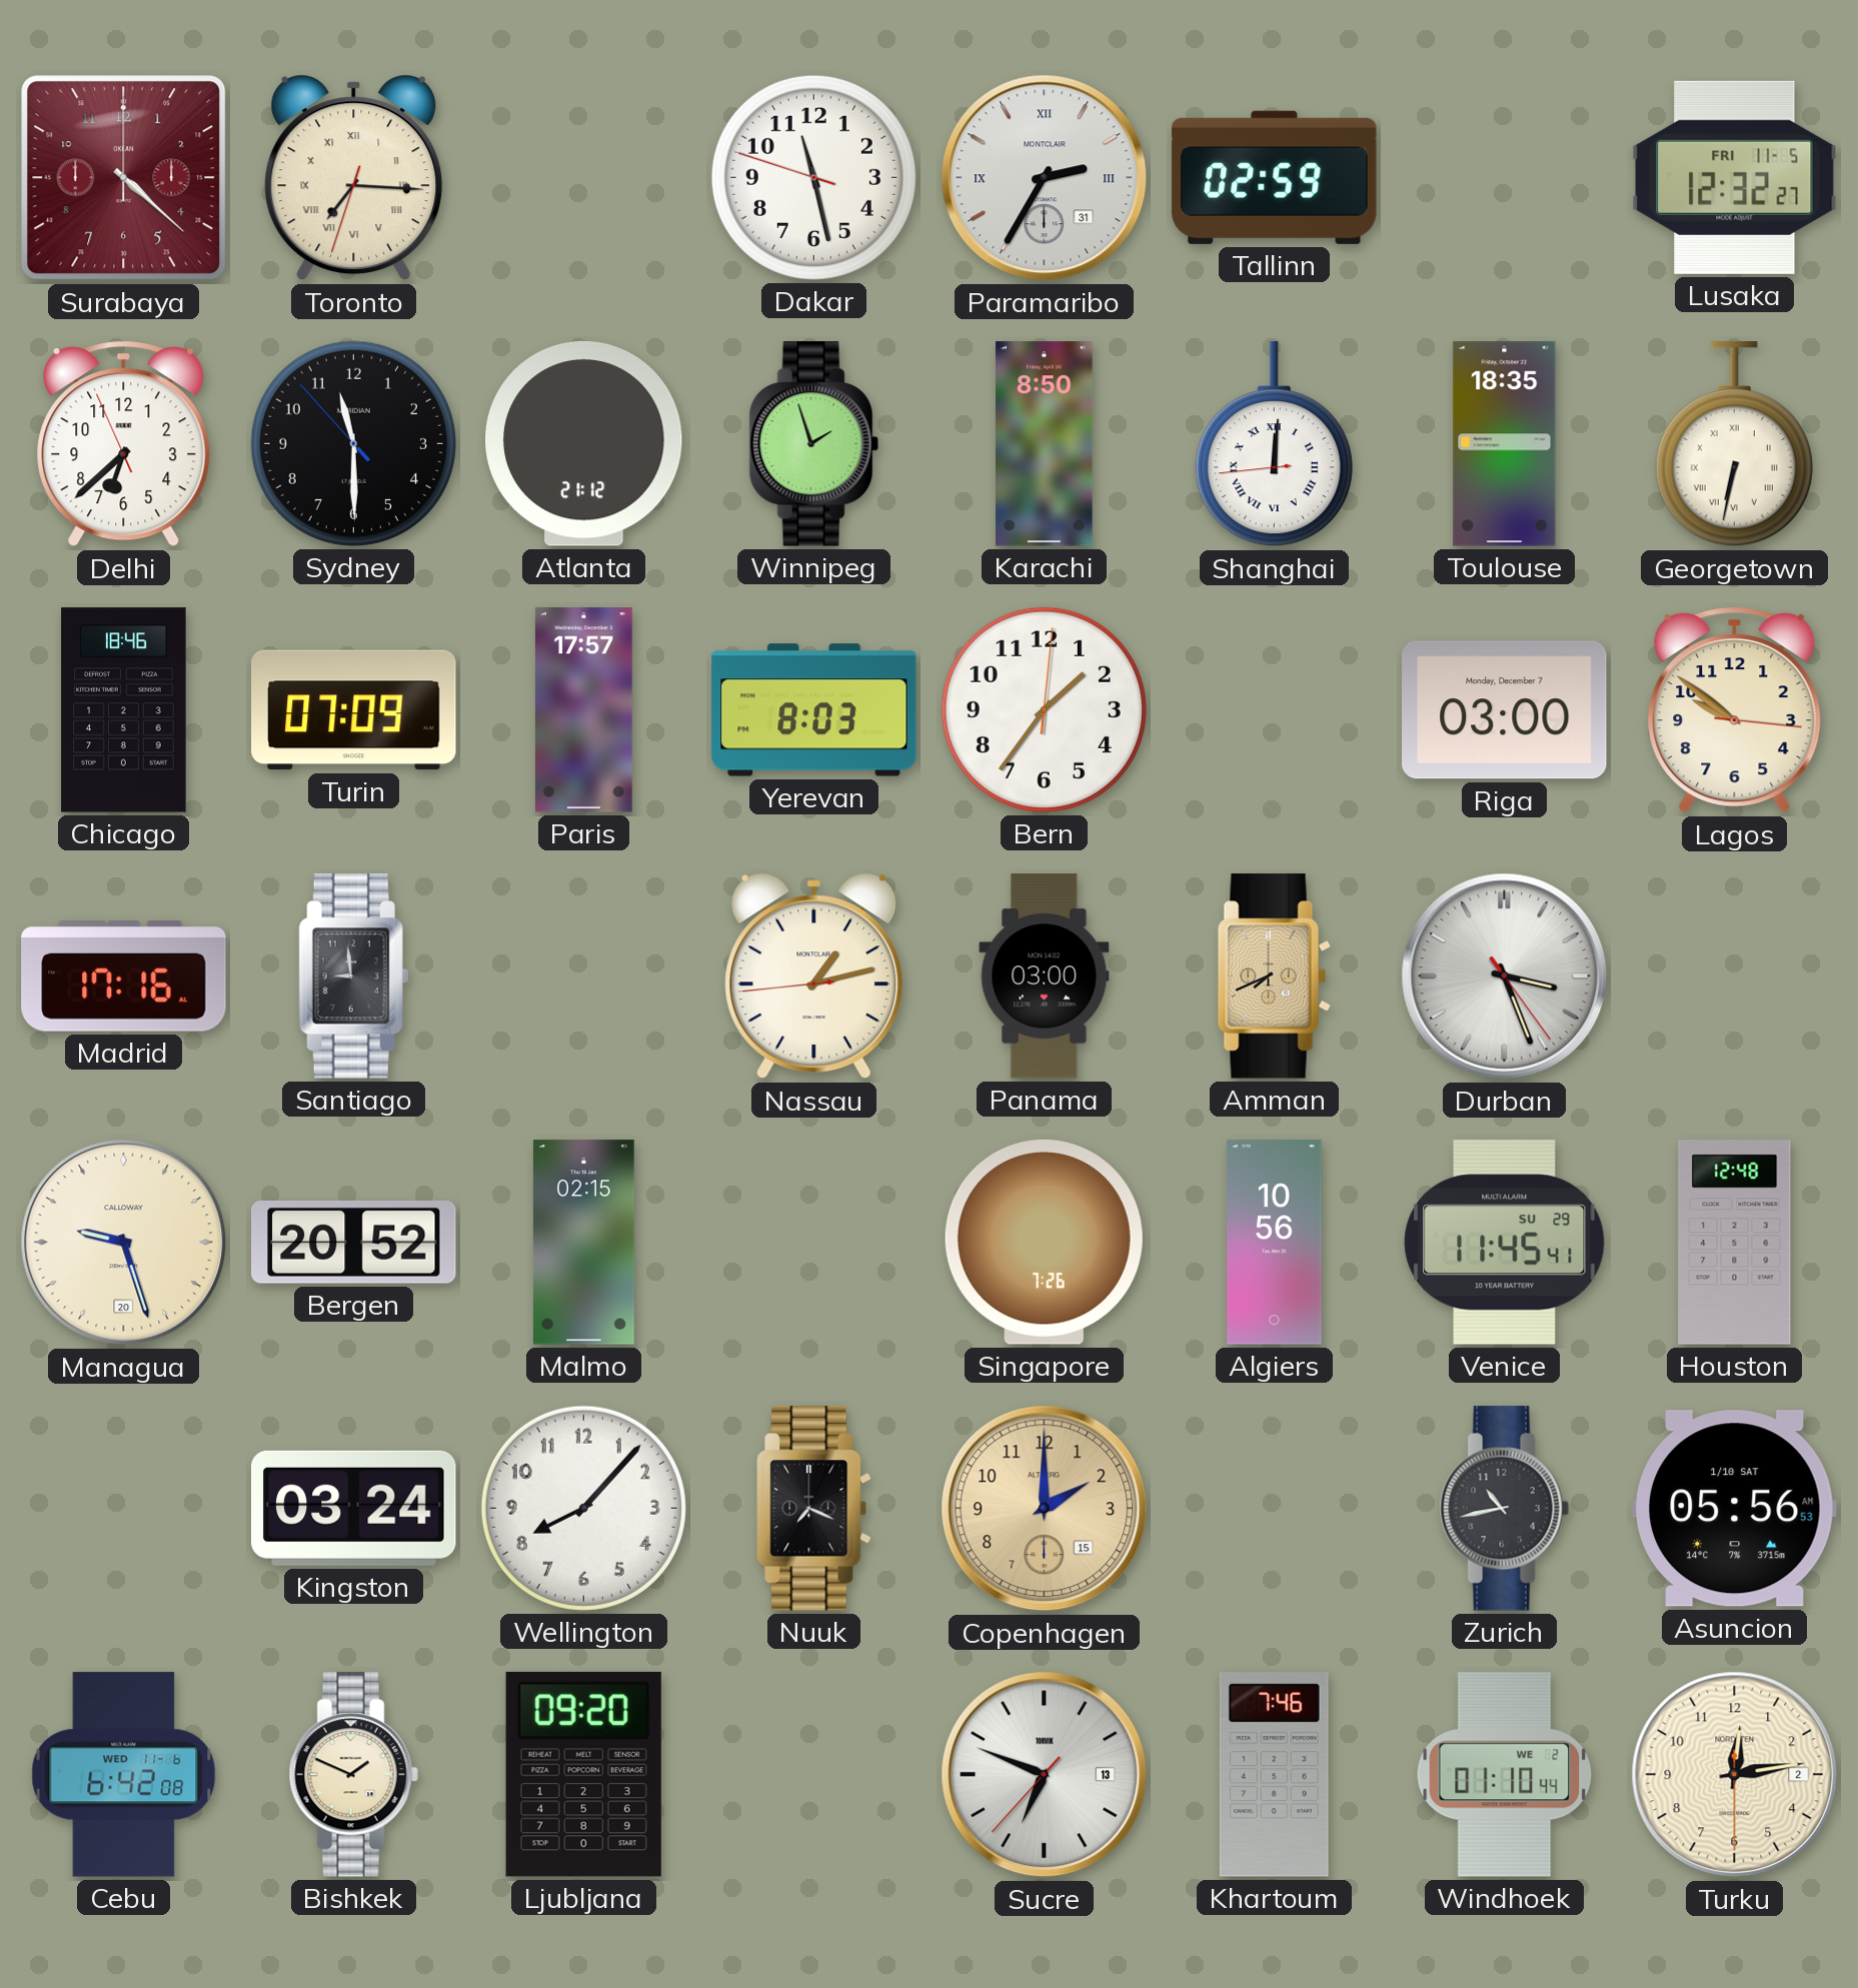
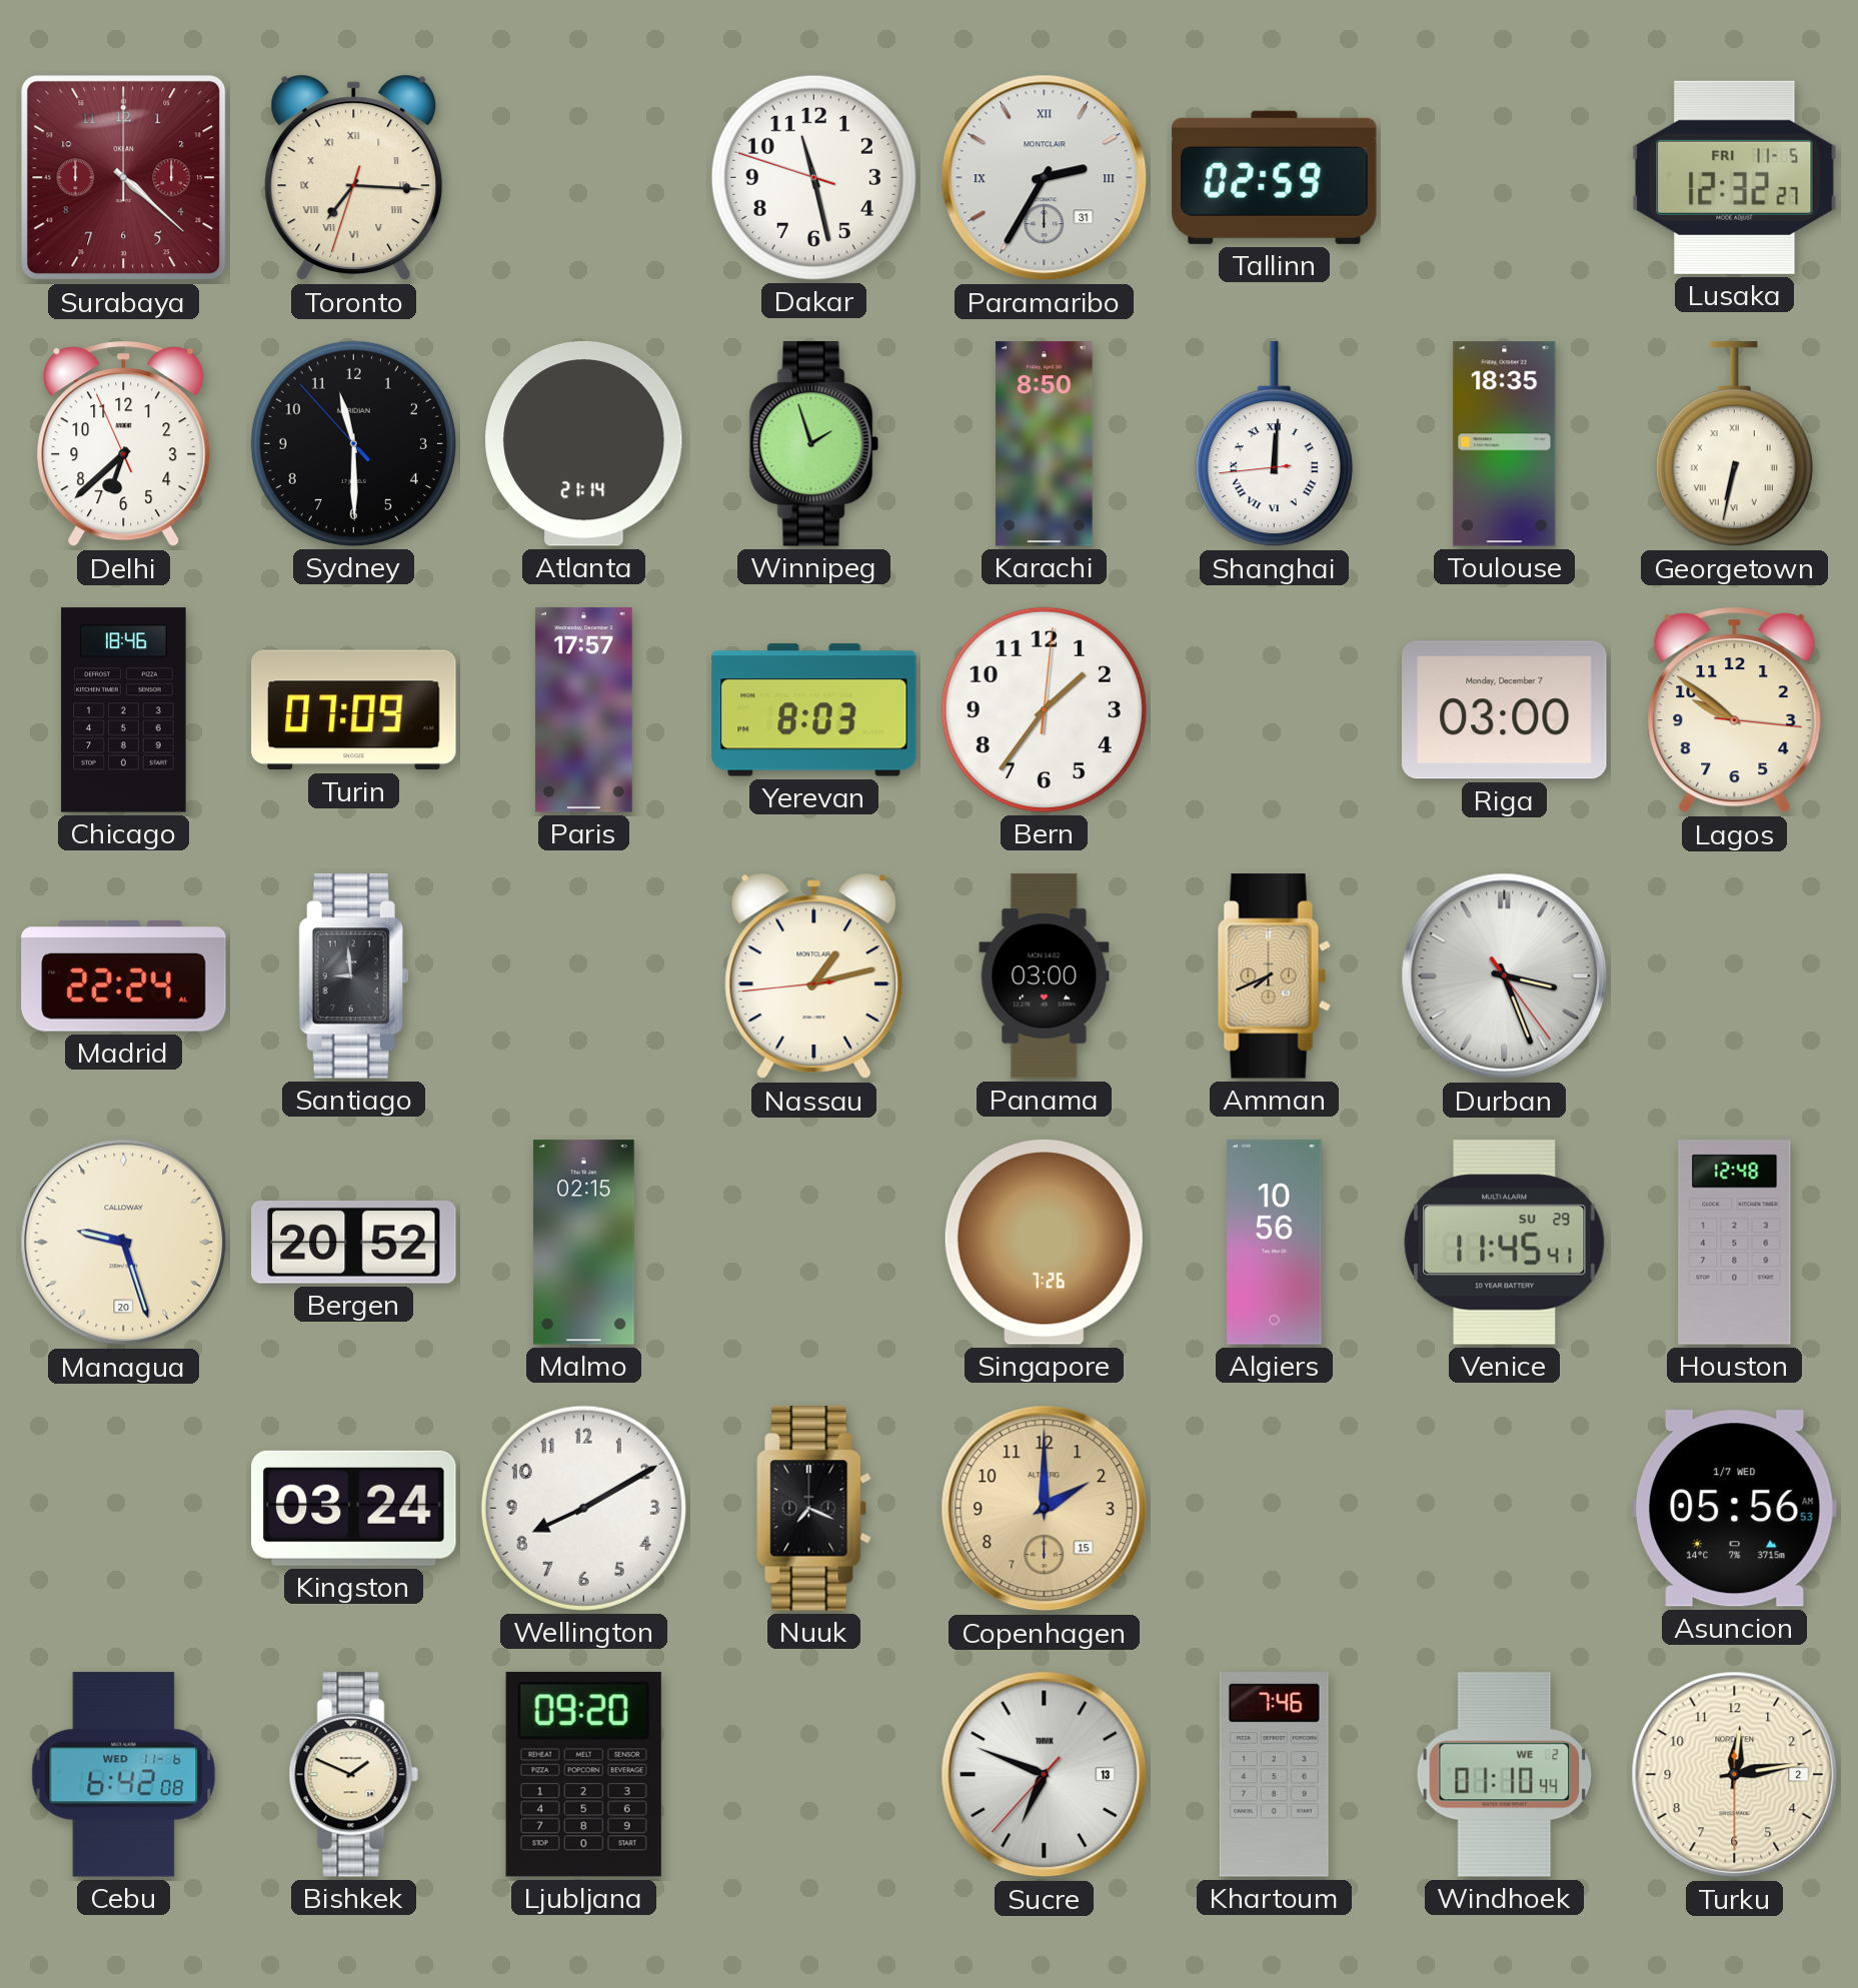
Atlanta: 21:12 -> 21:14
Madrid: 17:16 -> 22:24
Wellington: 8:07 -> 8:10
Zurich: 10:43 -> none
Asuncion date: 1/10 SAT -> 1/7 WED
